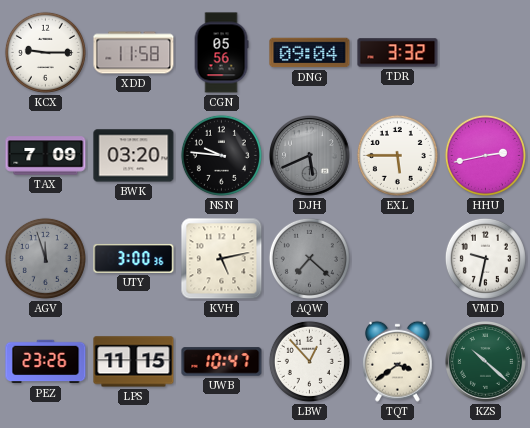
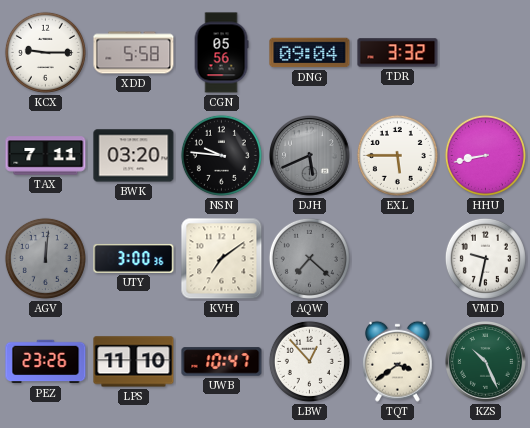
XDD: 11:58 -> 5:58
TAX: 7:09 -> 7:11
HHU: 2:43 -> 8:43
AGV: 11:57 -> 12:01
KVH: 5:13 -> 7:09
LPS: 11:15 -> 11:10
KZS: 10:22 -> 10:26
